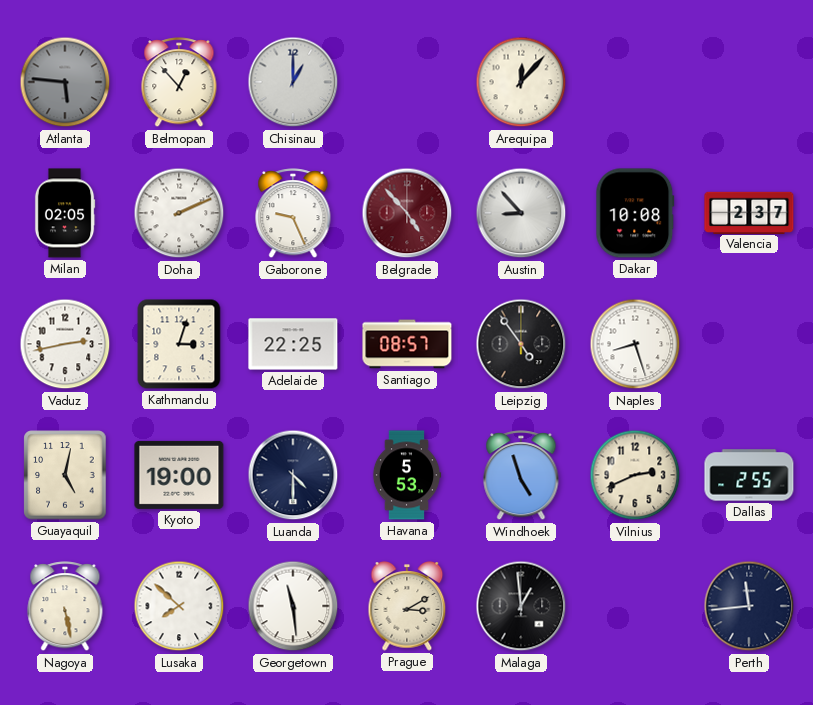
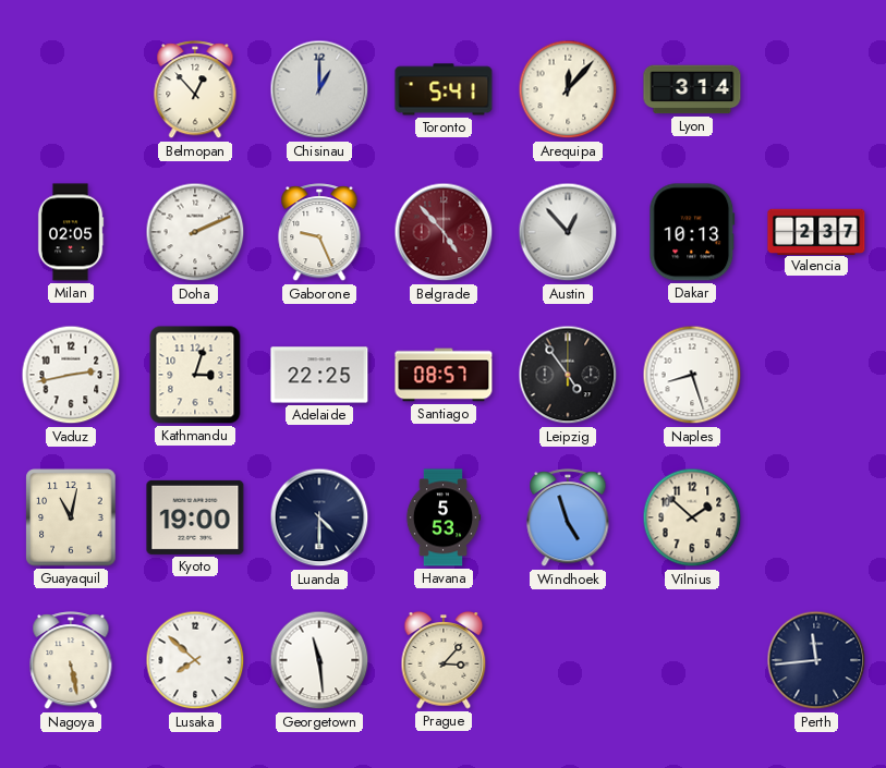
Atlanta: 5:46 -> none
Toronto: none -> 5:41
Lyon: none -> 3:14
Austin: 8:53 -> 12:53
Dakar: 10:08 -> 10:13
Guayaquil: 5:02 -> 11:02
Vilnius: 2:41 -> 1:52
Dallas: 2:55 -> none
Prague: 3:10 -> 3:07
Malaga: 12:59 -> none
